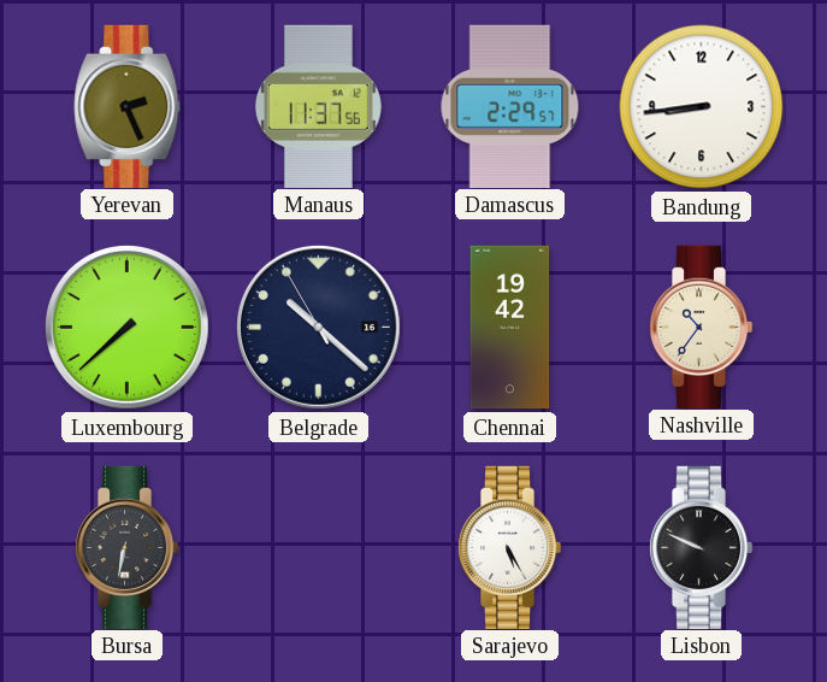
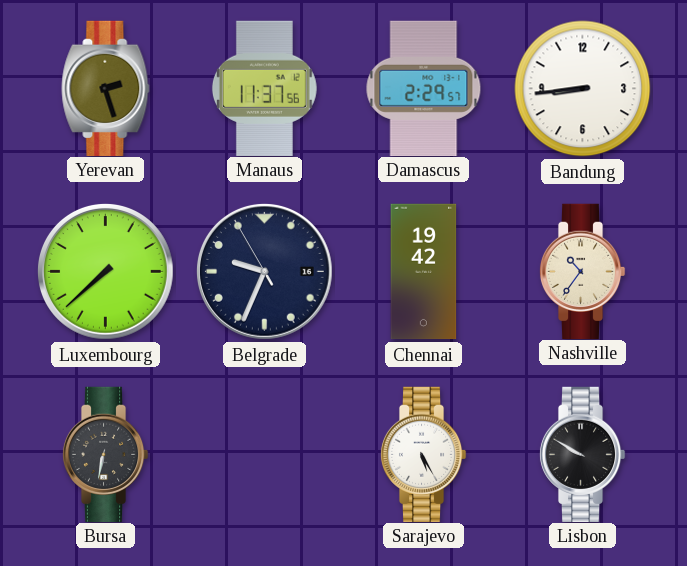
Yerevan: 2:26 -> 2:27
Belgrade: 10:21 -> 9:33
Lisbon: 9:49 -> 9:50
